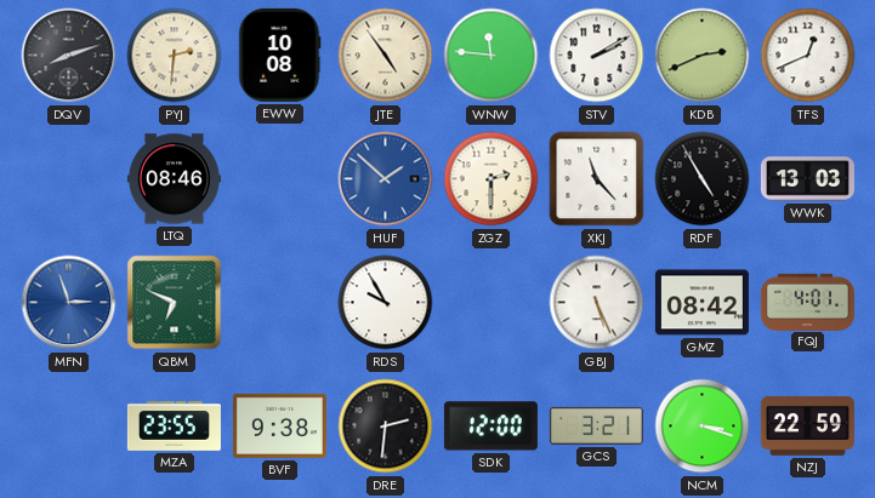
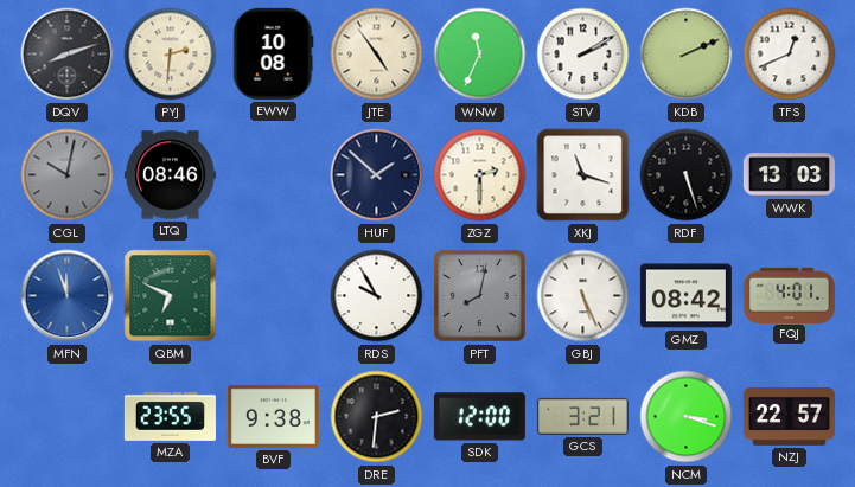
WNW: 11:46 -> 11:34
KDB: 2:41 -> 2:11
CGL: none -> 10:02
HUF dial: blue -> navy
XKJ: 11:23 -> 11:18
RDF: 4:55 -> 5:27
MFN: 2:57 -> 11:57
PFT: none -> 8:02
NZJ: 22:59 -> 22:57
